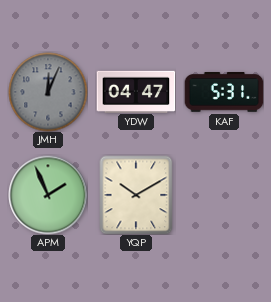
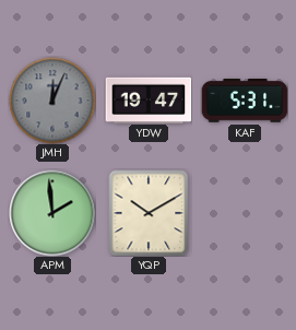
YDW: 04:47 -> 19:47
APM: 1:56 -> 1:59
